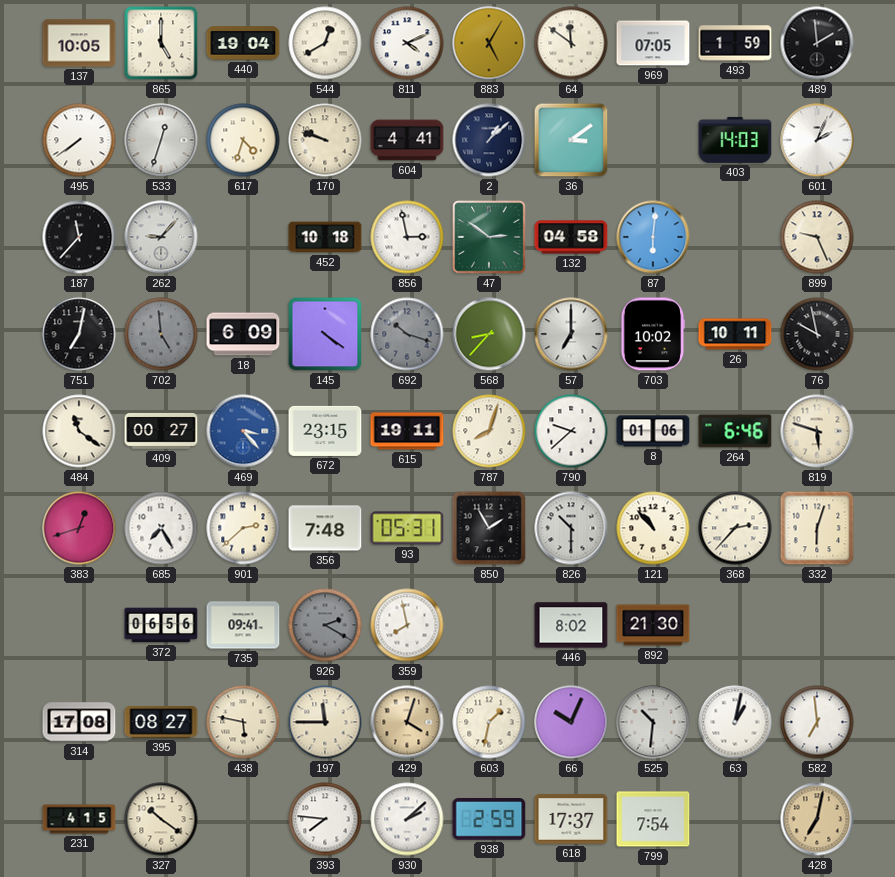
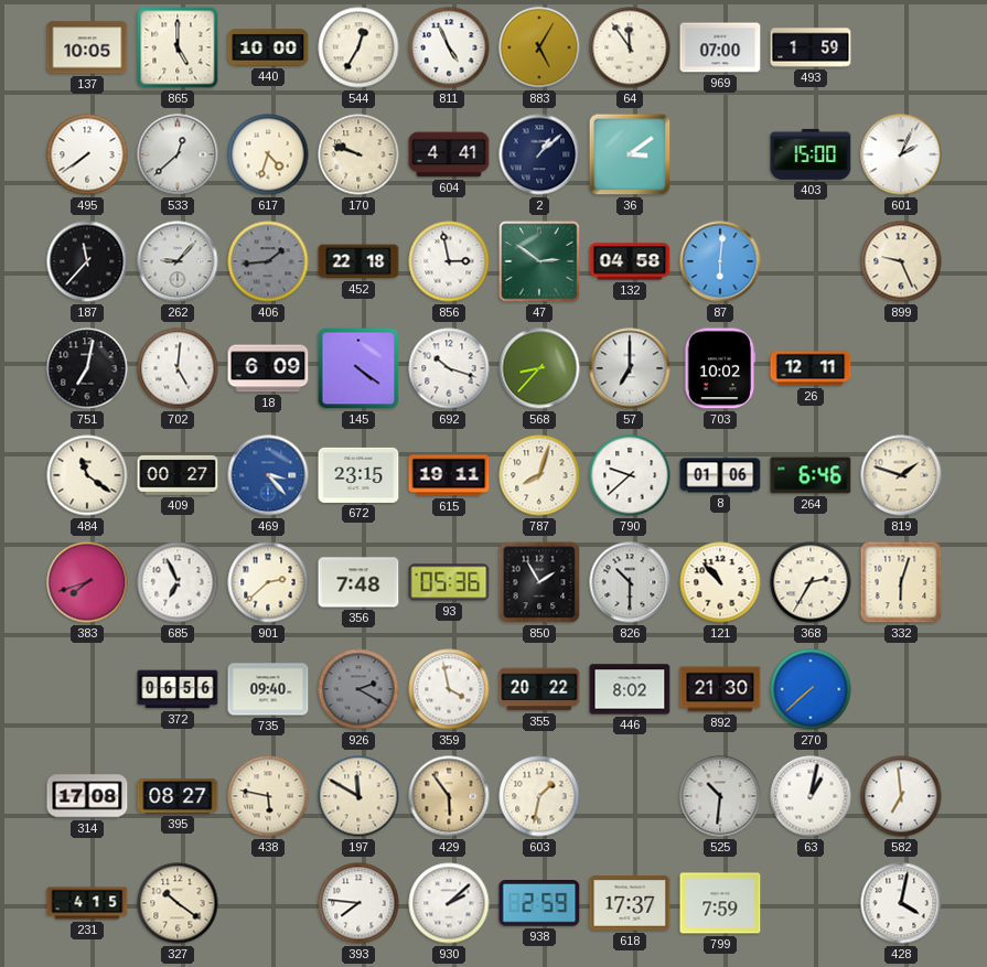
440: 19:04 -> 10:00
544: 12:40 -> 12:35
811: 4:11 -> 4:56
64: 11:51 -> 11:54
969: 07:05 -> 07:00
489: 1:59 -> none
533: 12:33 -> 12:38
403: 14:03 -> 15:00
406: none -> 1:44
452: 10:18 -> 22:18
702: 4:59 -> 5:01
702 dial: grey -> white
692 dial: grey -> white
26: 10:11 -> 12:11
76: 9:58 -> none
819: 5:48 -> 1:48
383: 12:42 -> 7:42
685: 7:25 -> 6:56
93: 05:31 -> 05:36
368: 2:37 -> 2:35
735: 09:41 -> 09:40
359: 7:58 -> 3:58
355: none -> 20:22
270: none -> 7:38
197: 11:45 -> 11:50
429: 4:03 -> 5:54
66: 10:04 -> none
799: 7:54 -> 7:59
428: 7:02 -> 4:02
428 dial: champagne -> white
